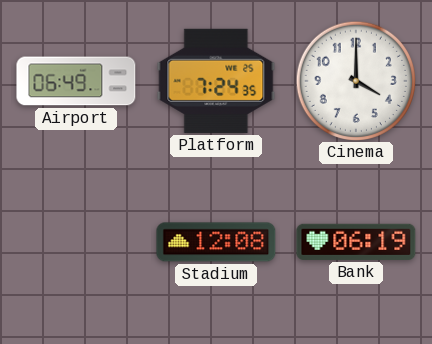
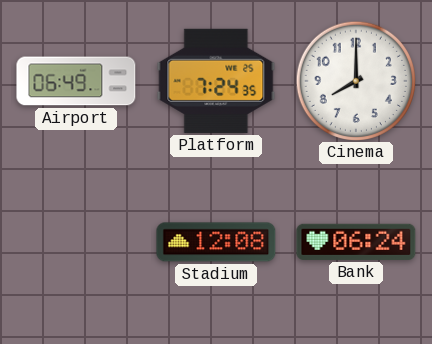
Cinema: 4:00 -> 8:00
Bank: 06:19 -> 06:24
